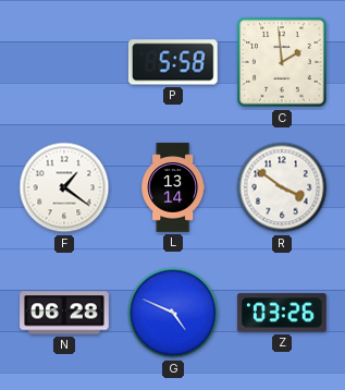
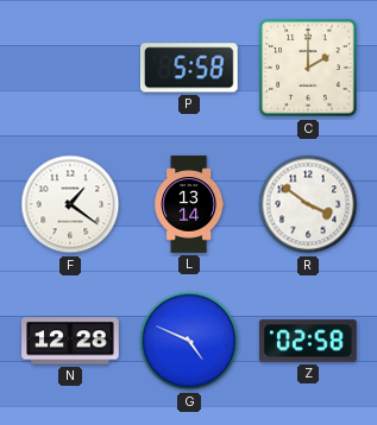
C: 1:59 -> 2:00
N: 06:28 -> 12:28
Z: 03:26 -> 02:58
